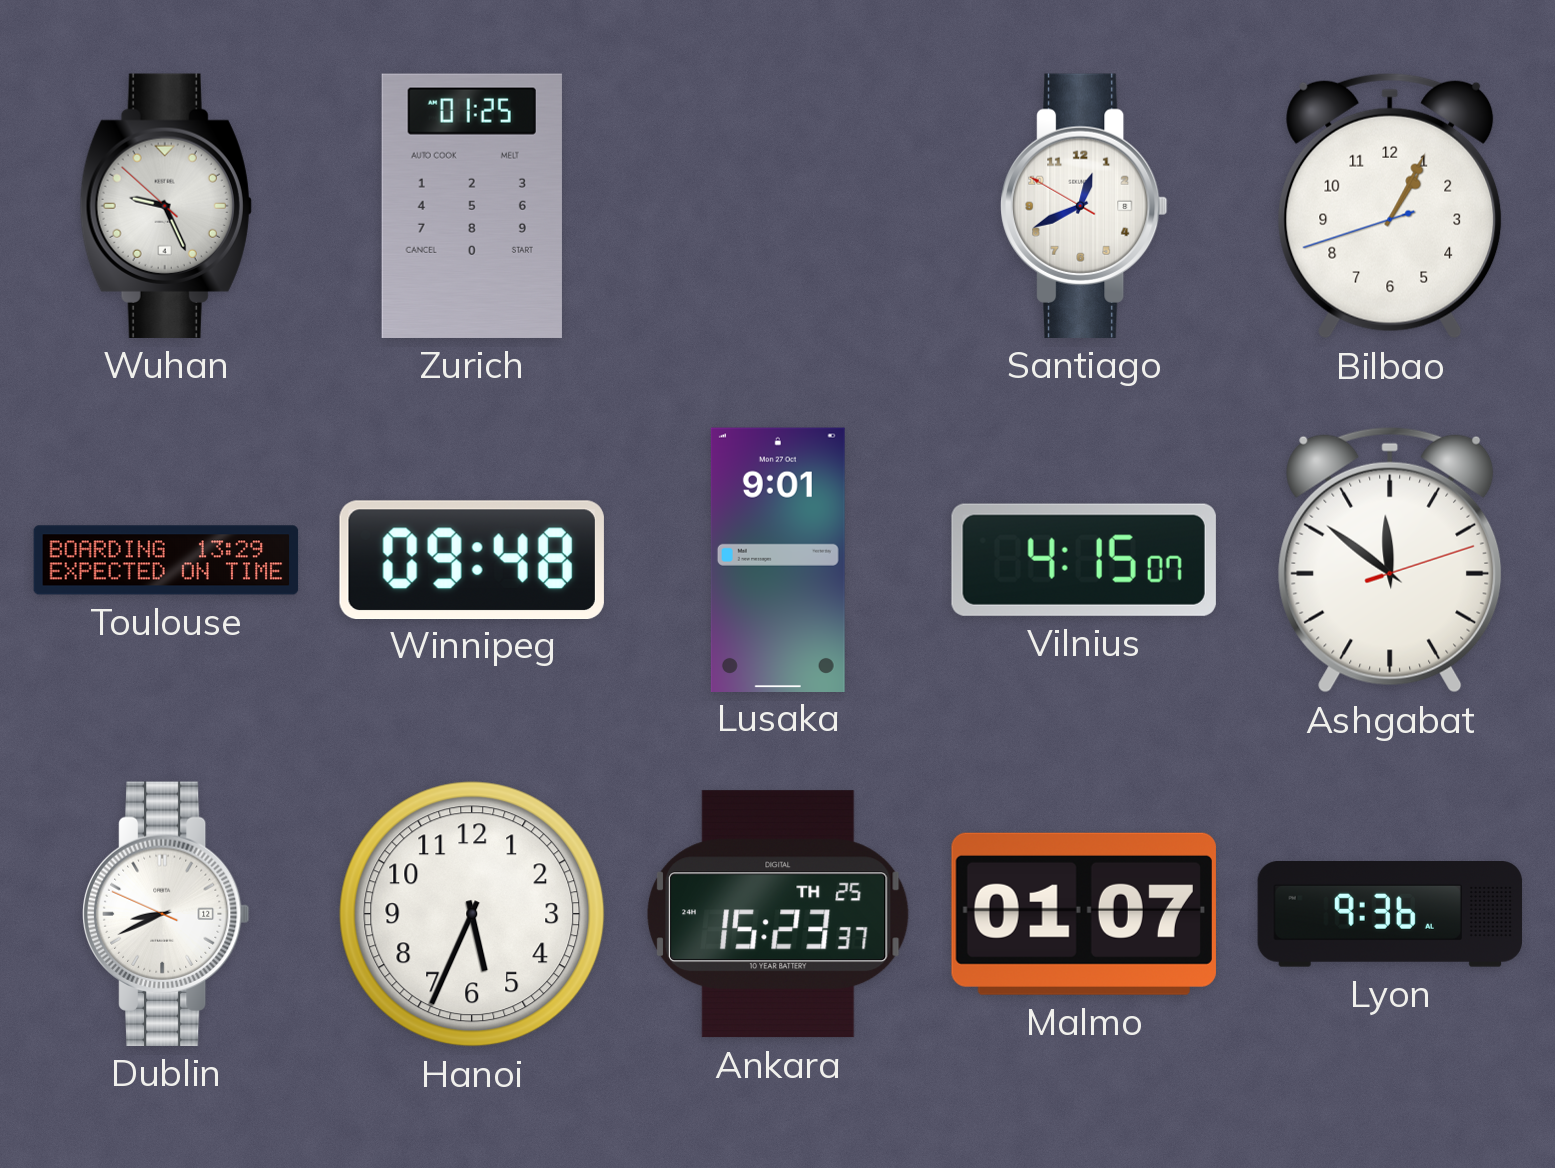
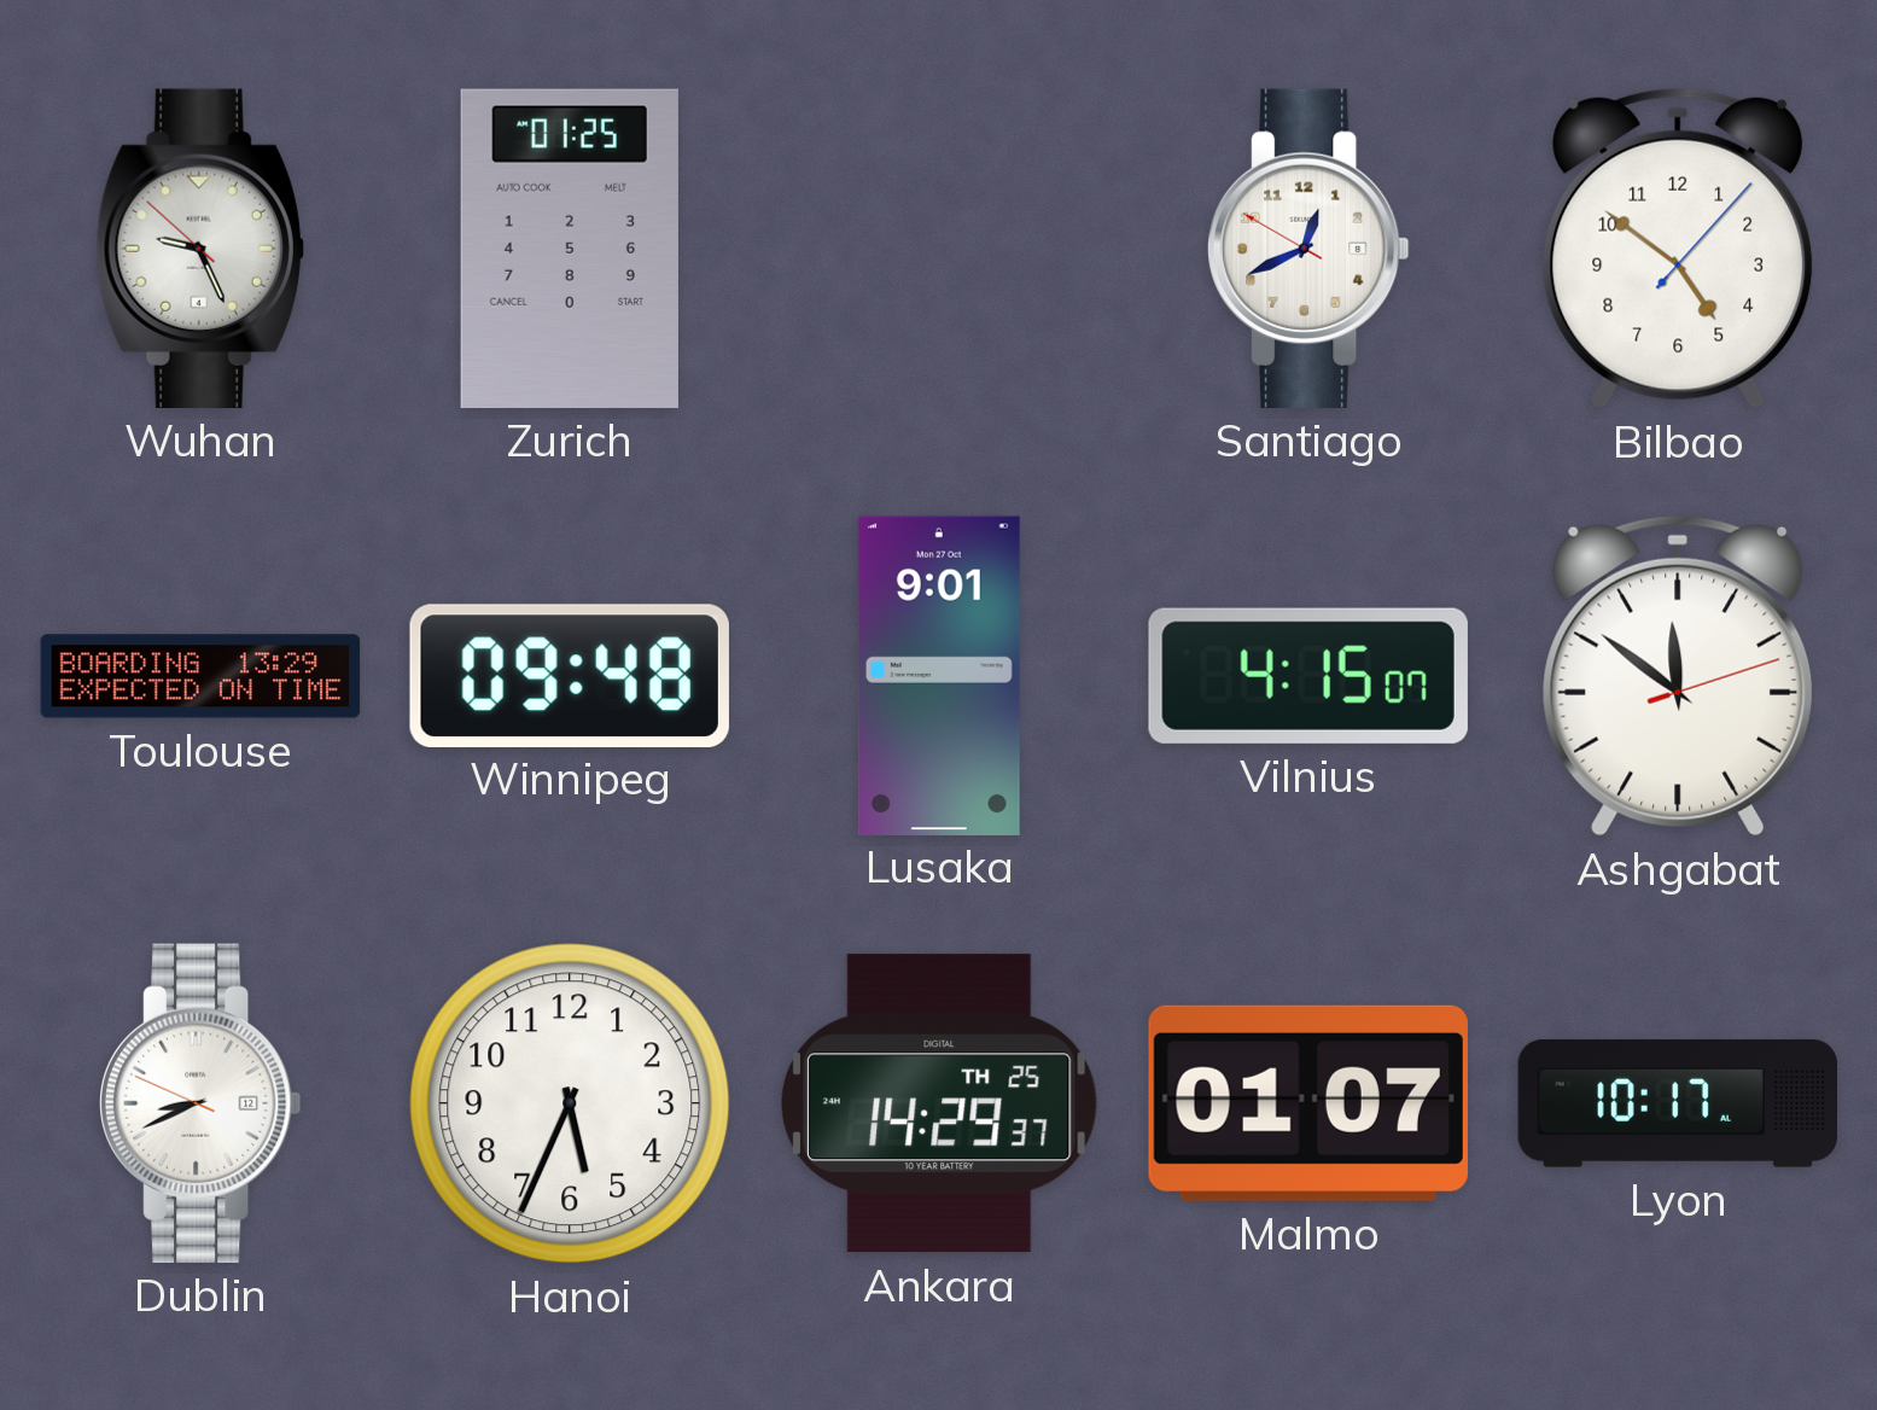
Bilbao: 1:04 -> 4:51
Ankara: 15:23 -> 14:29
Lyon: 9:36 -> 10:17
